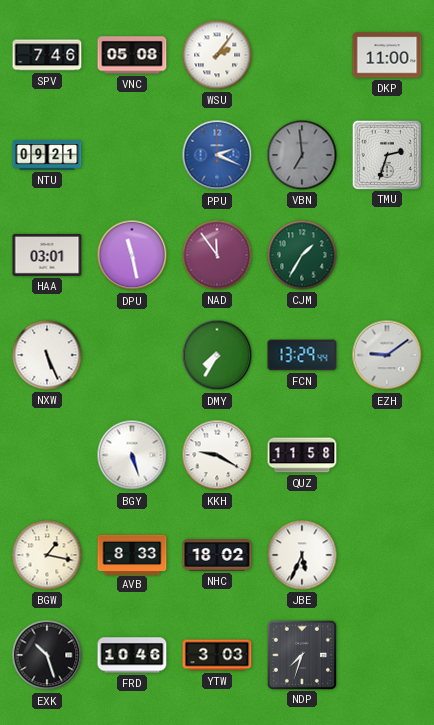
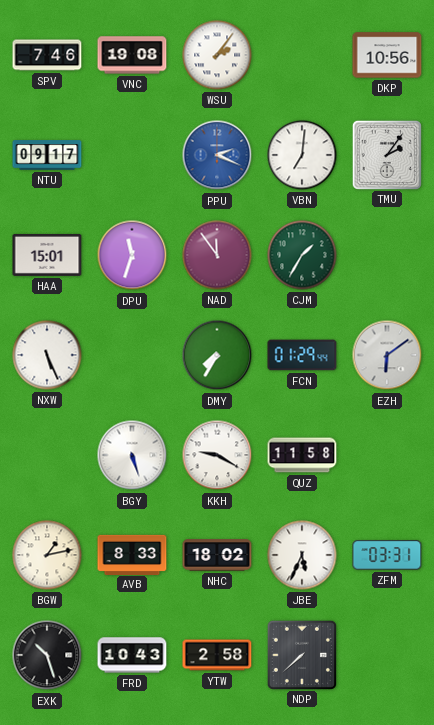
VNC: 05:08 -> 19:08
DKP: 11:00 -> 10:56
NTU: 09:21 -> 09:17
VBN: 6:59 -> 7:01
VBN dial: grey -> white
TMU: 2:33 -> 2:06
HAA: 03:01 -> 15:01
DPU: 11:28 -> 11:33
FCN: 13:29 -> 01:29
EZH: 9:09 -> 6:09
BGW: 1:17 -> 1:13
ZFM: none -> 03:31
FRD: 10:46 -> 10:43
YTW: 3:03 -> 2:58
NDP: 7:33 -> 7:38
